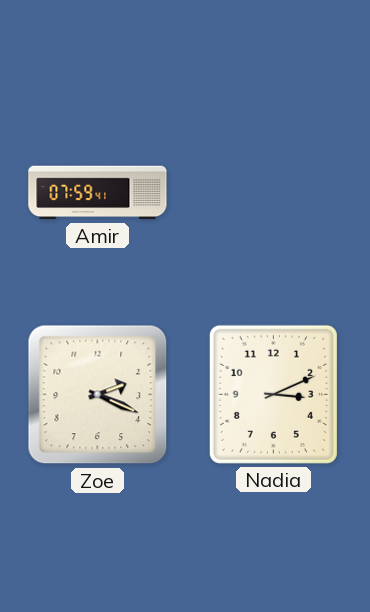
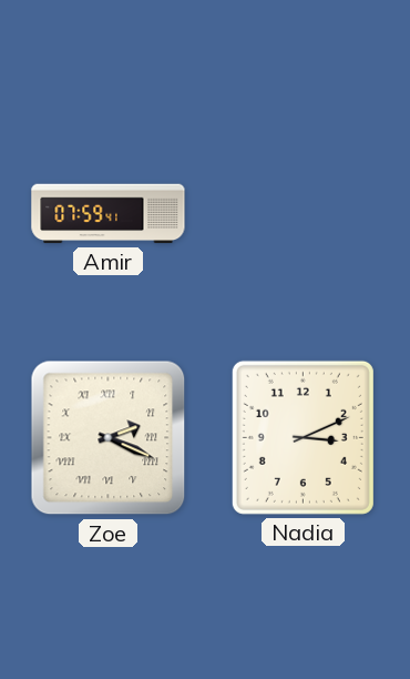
Zoe numerals: Arabic -> Roman
